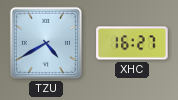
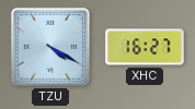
TZU: 4:40 -> 4:20
